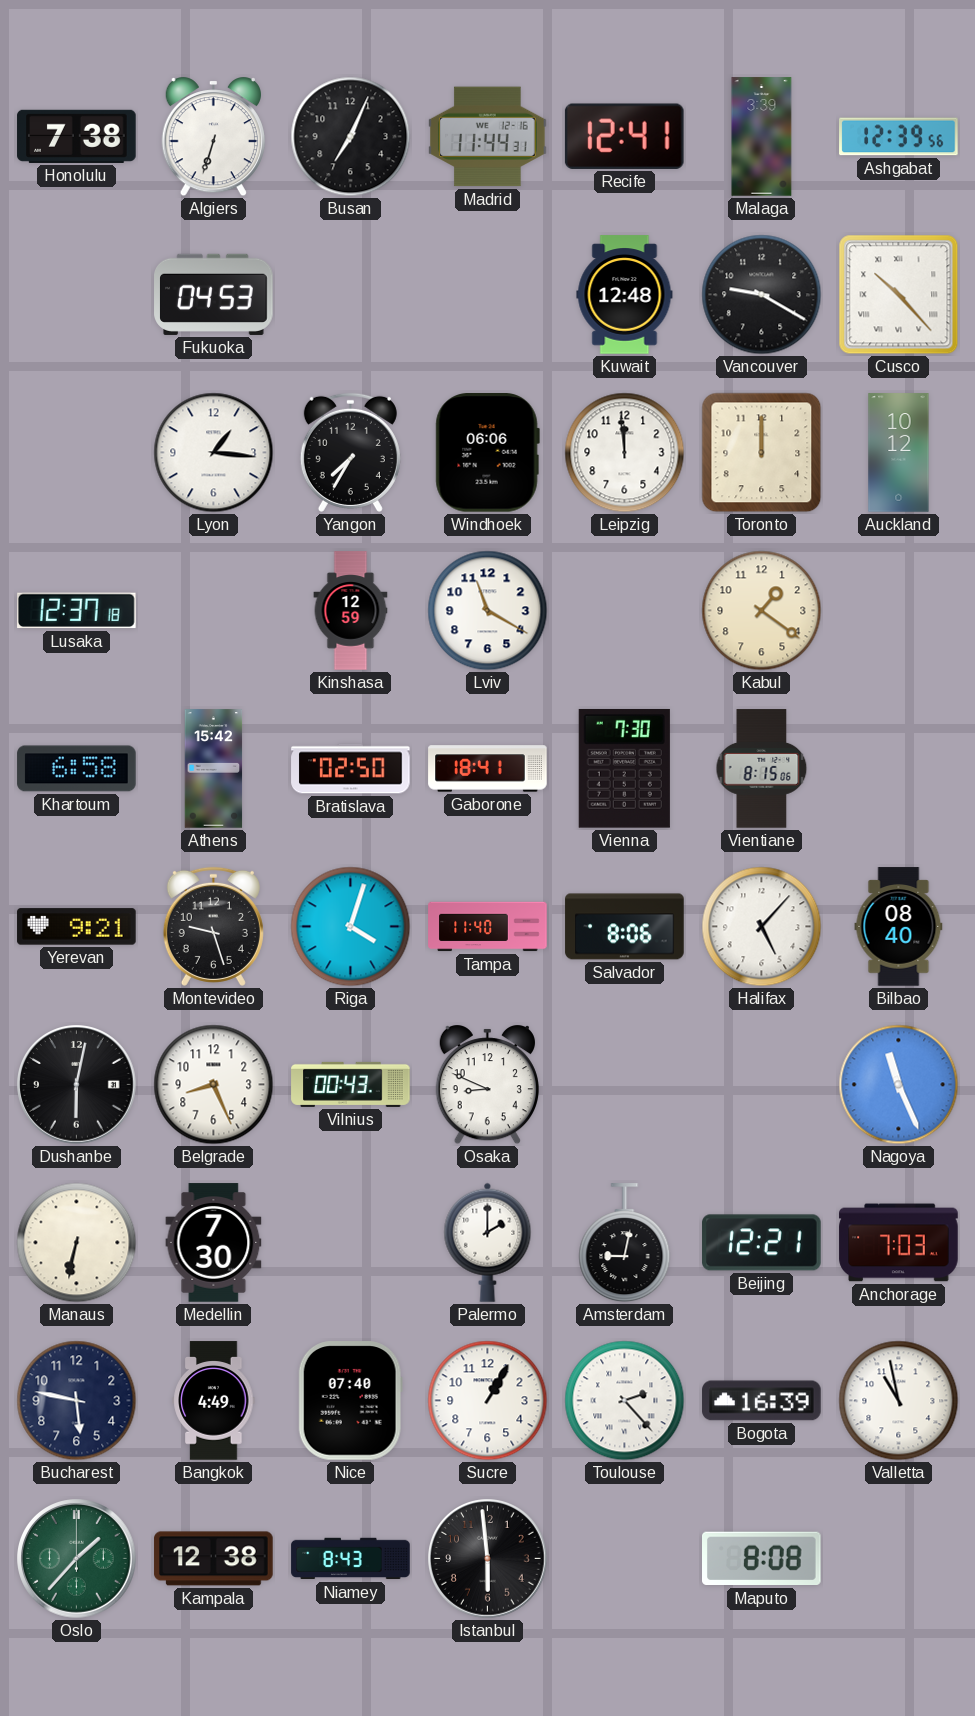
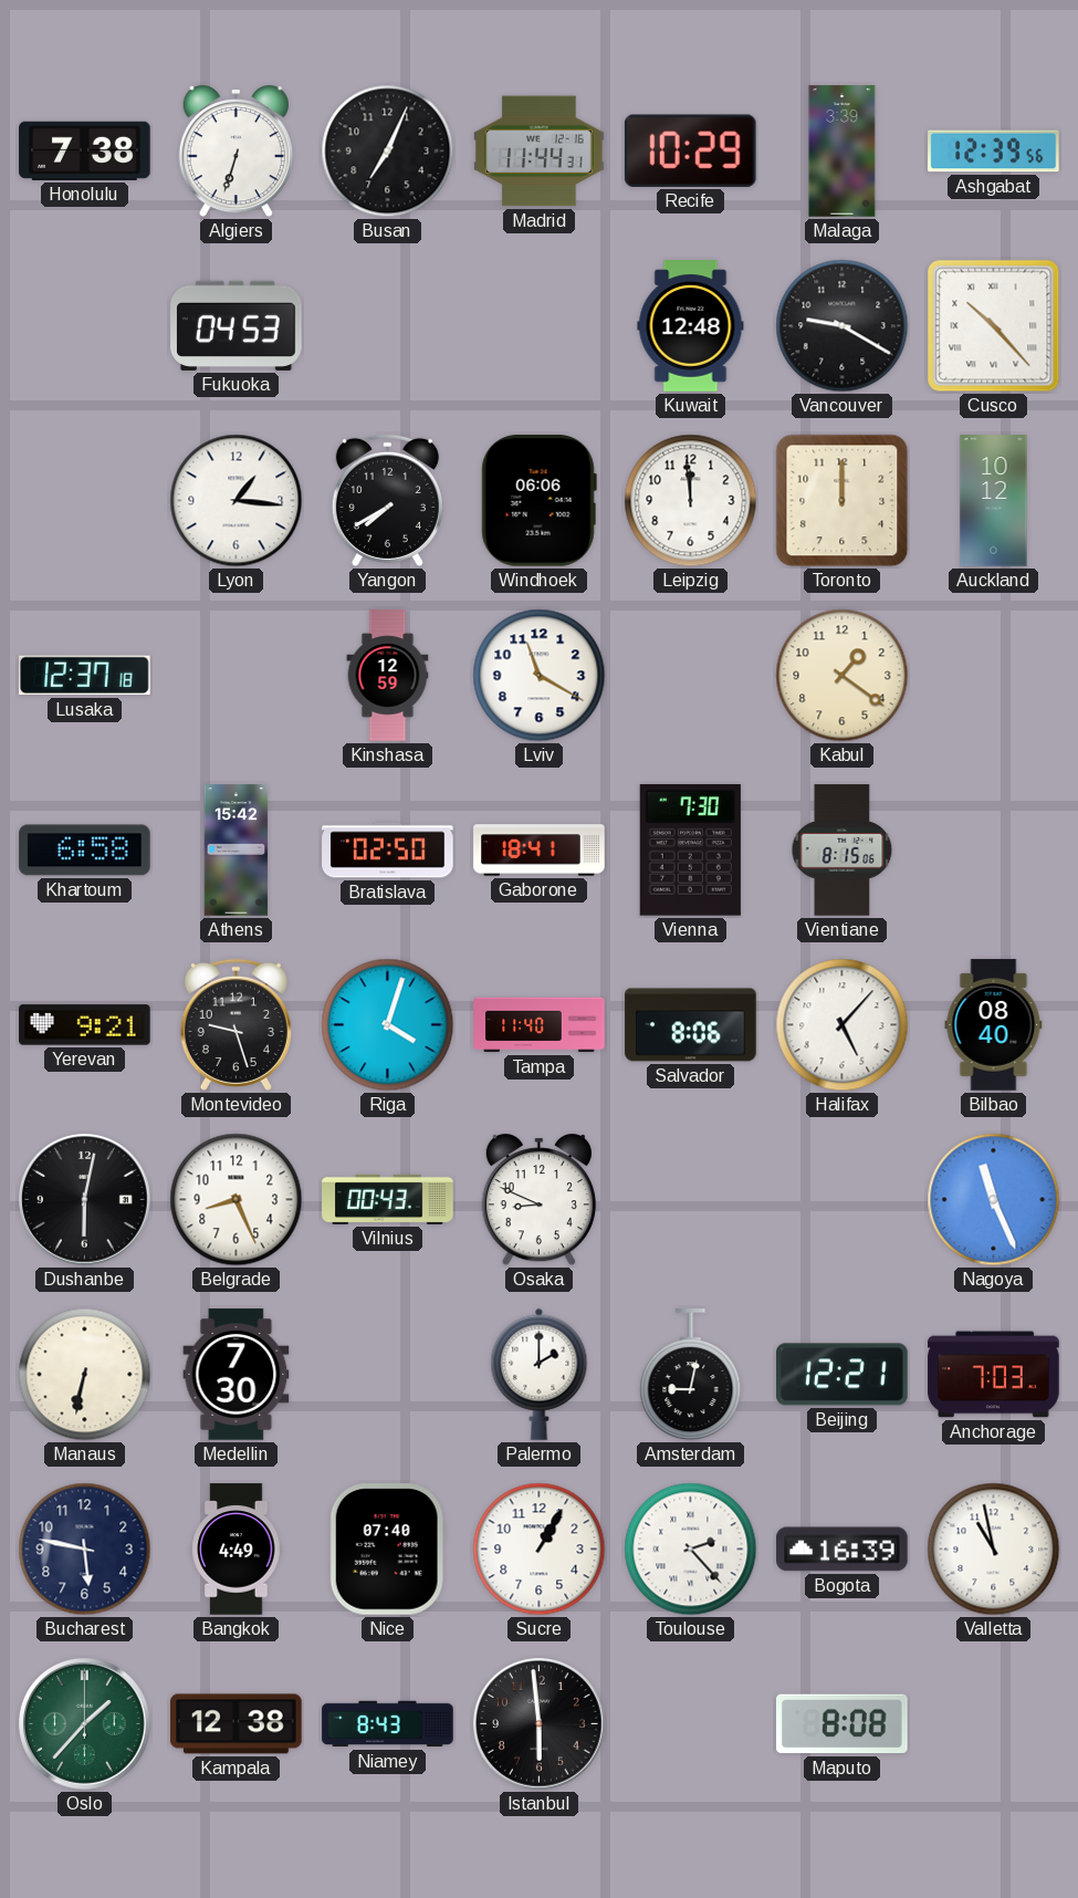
Recife: 12:41 -> 10:29
Yangon: 7:35 -> 7:40
